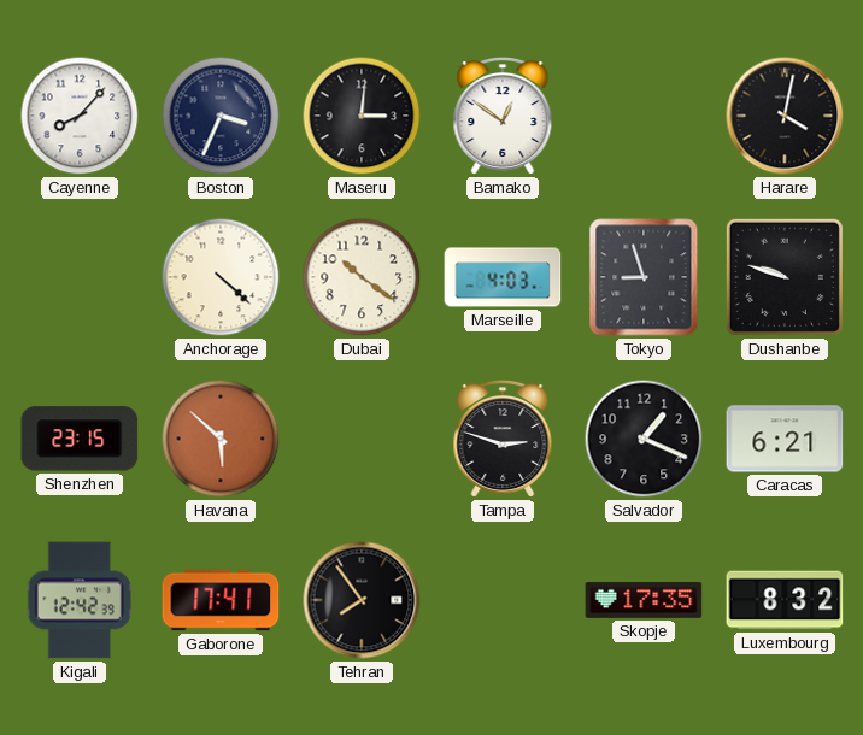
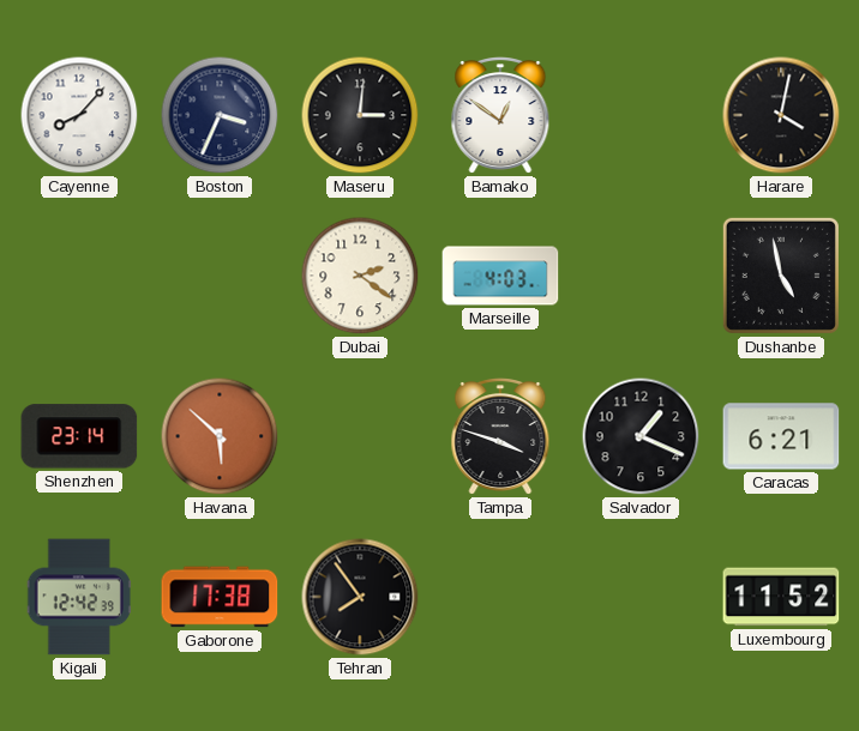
Anchorage: 4:22 -> none
Dubai: 10:21 -> 2:21
Tokyo: 8:57 -> none
Dushanbe: 9:48 -> 4:58
Shenzhen: 23:15 -> 23:14
Tampa: 2:48 -> 3:48
Gaborone: 17:41 -> 17:38
Skopje: 17:35 -> none
Luxembourg: 8:32 -> 11:52
